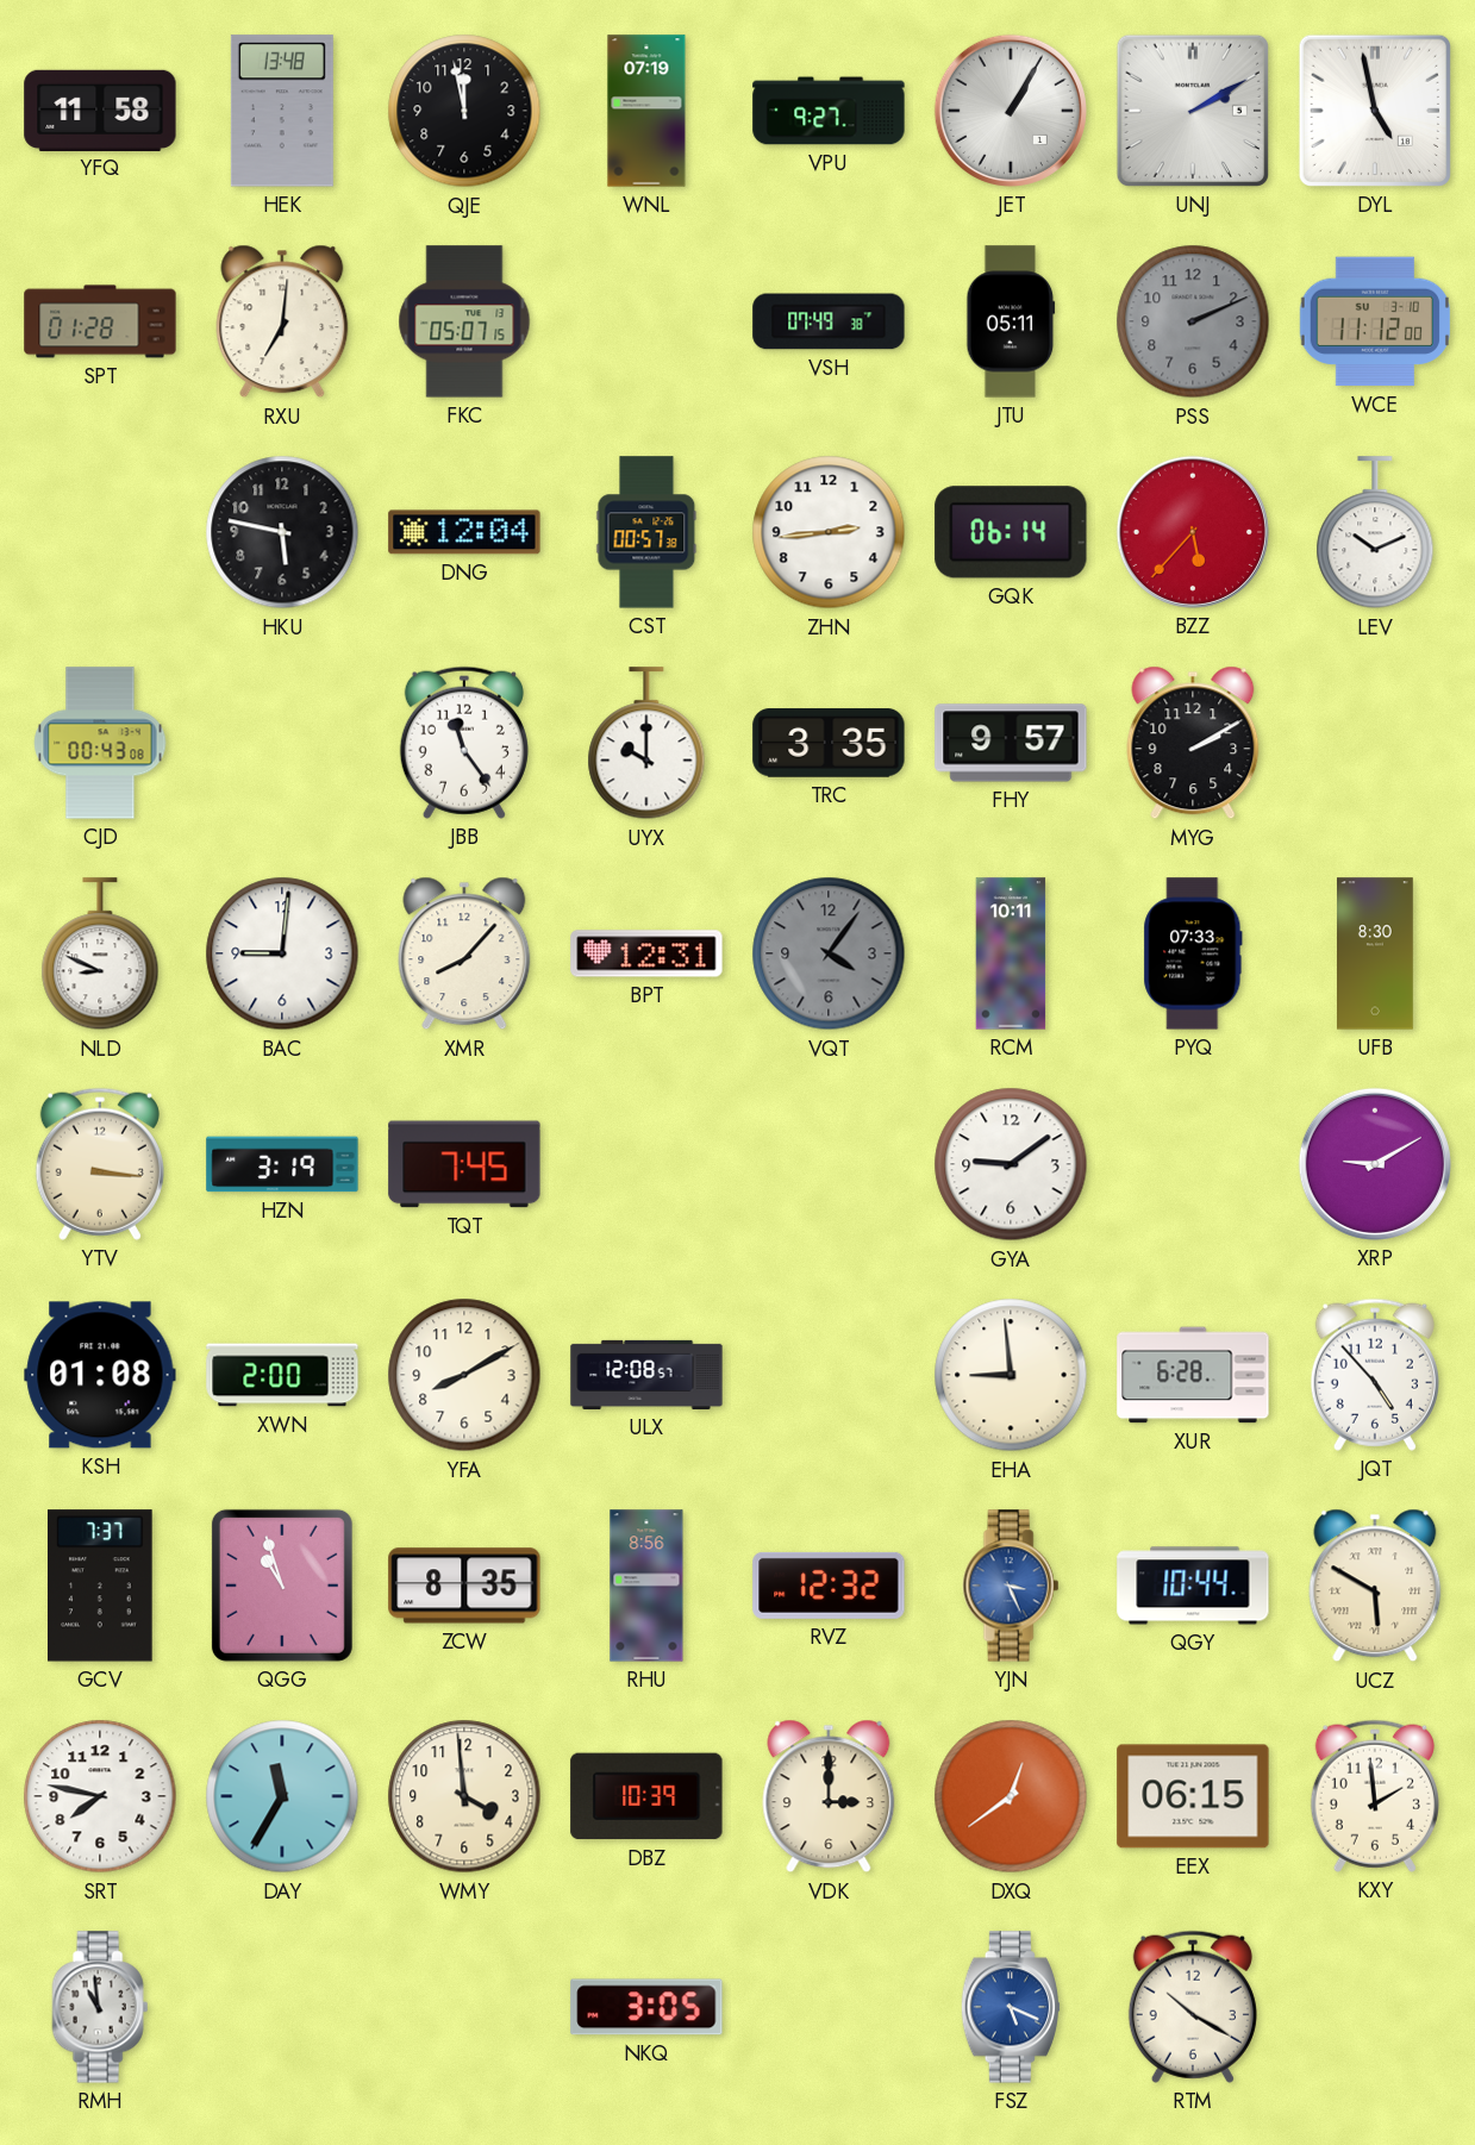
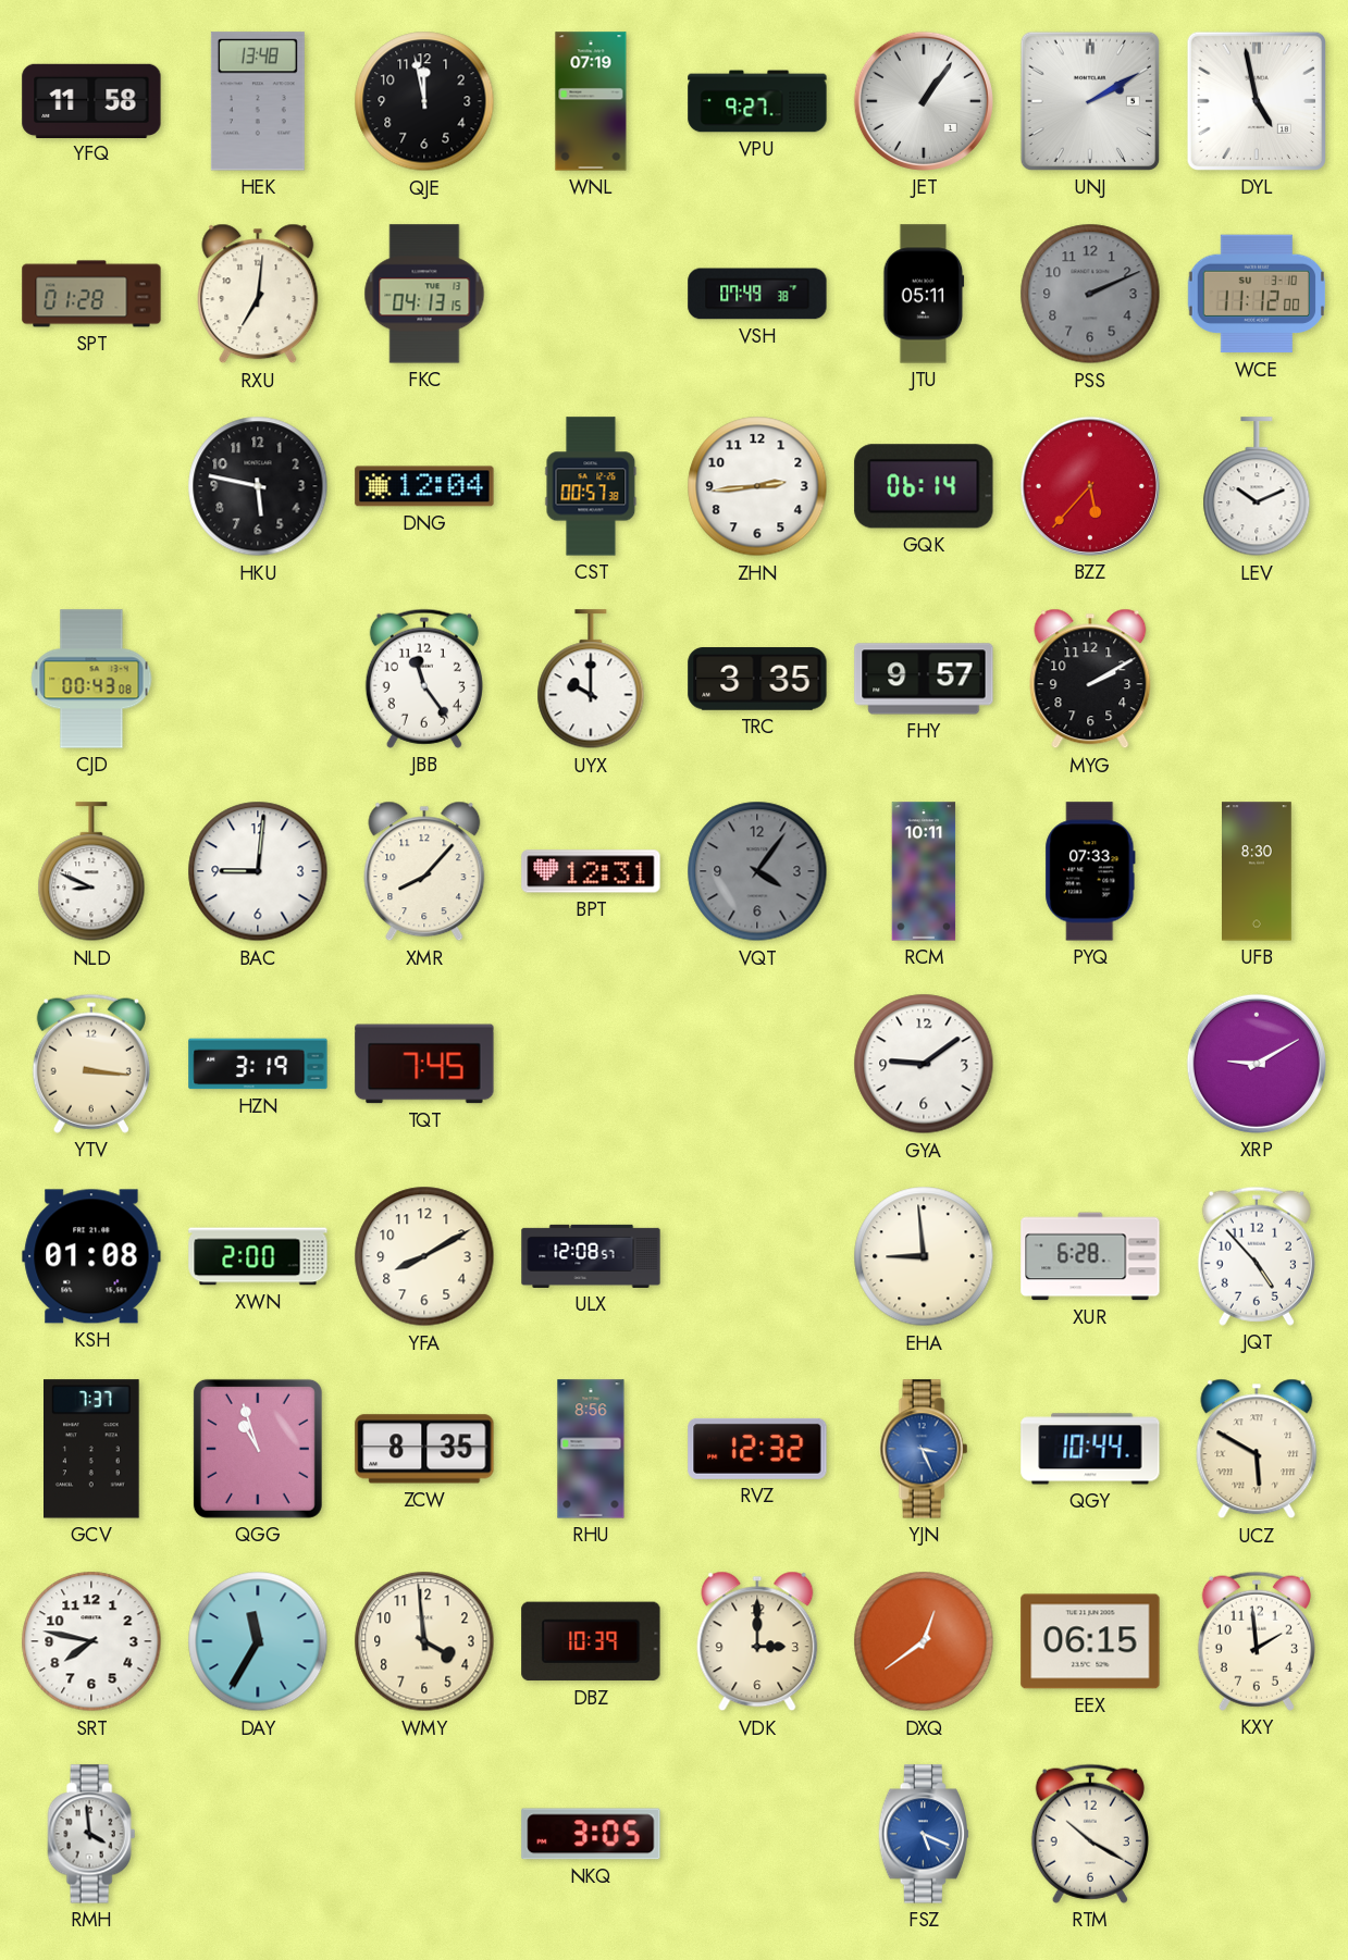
JET: 1:05 -> 1:06
FKC: 05:07 -> 04:13
RMH: 10:59 -> 3:59
